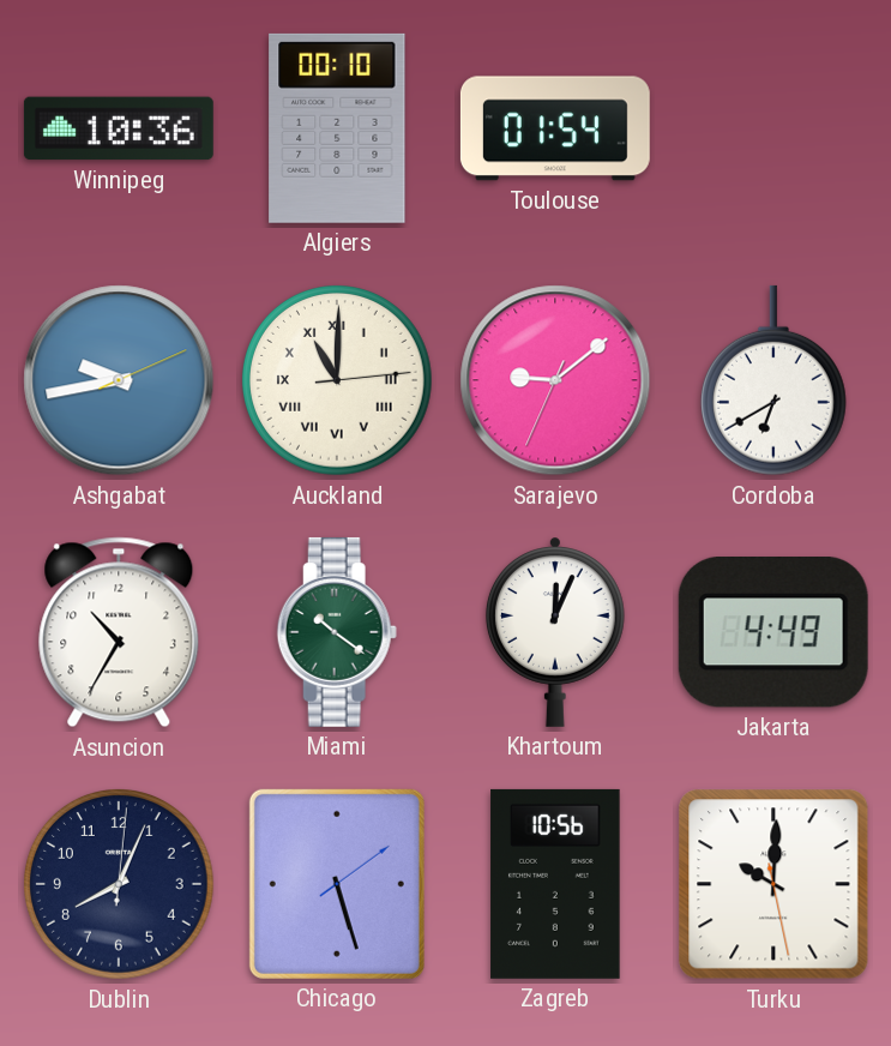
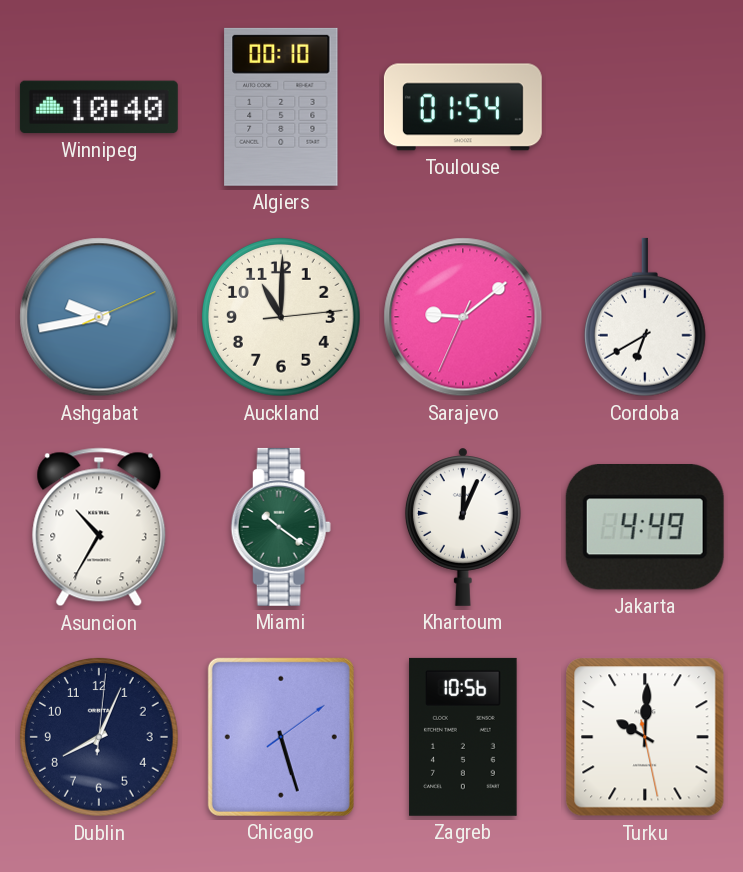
Winnipeg: 10:36 -> 10:40
Auckland numerals: Roman -> Arabic
